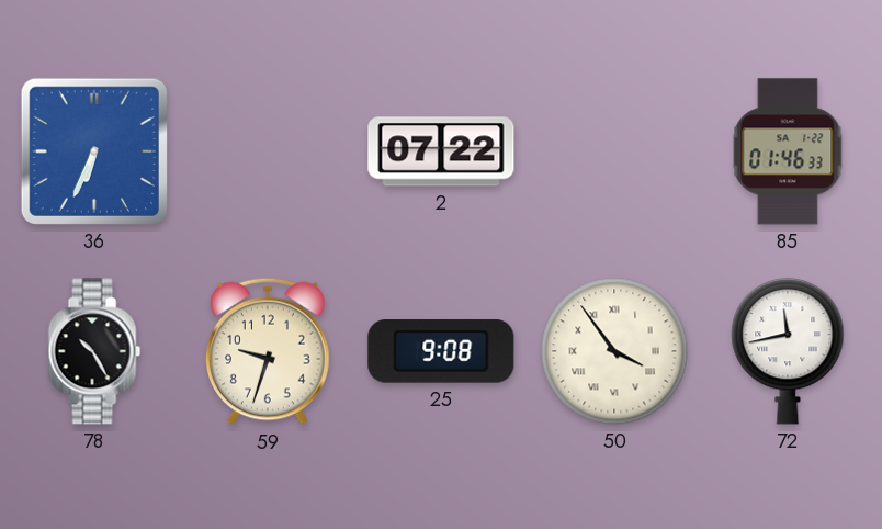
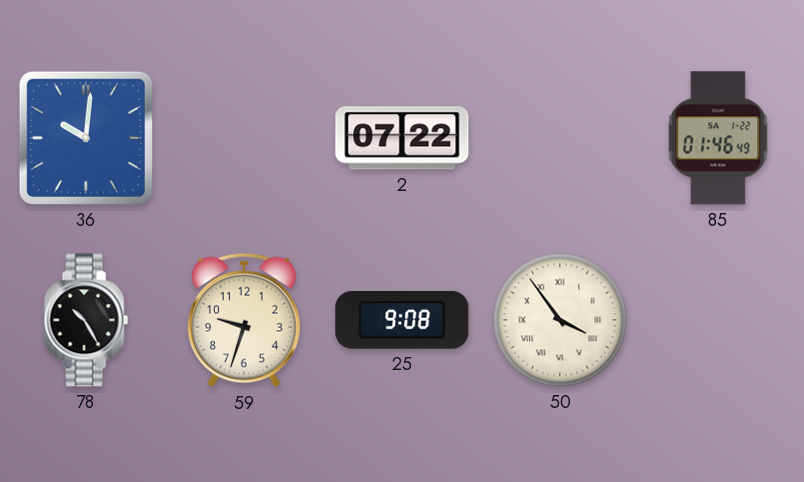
36: 6:34 -> 10:01
85: 01:46:33 -> 01:46:49
72: 11:43 -> none
